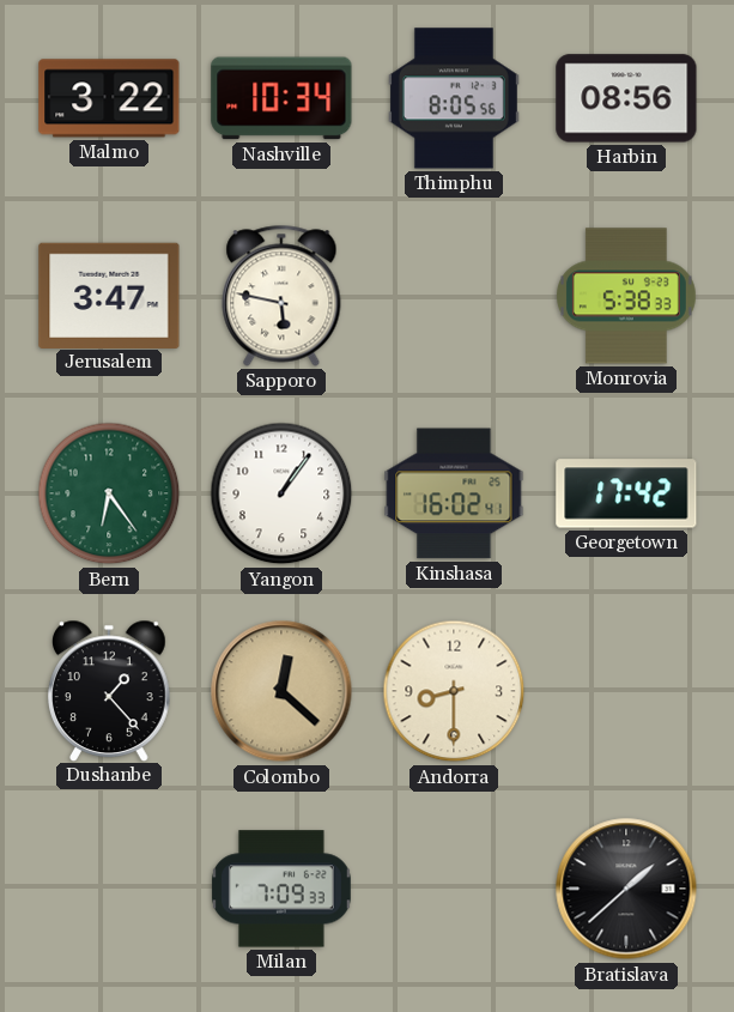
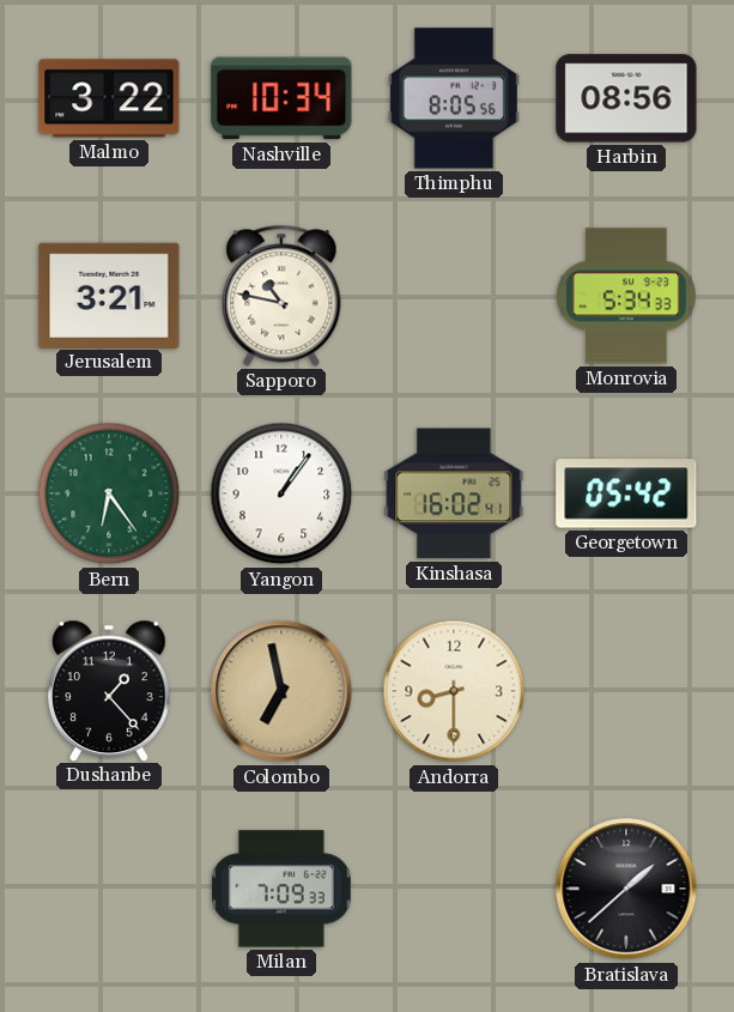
Jerusalem: 3:47 -> 3:21
Sapporo: 5:47 -> 10:47
Monrovia: 5:38 -> 5:34
Georgetown: 17:42 -> 05:42
Colombo: 12:22 -> 6:58
